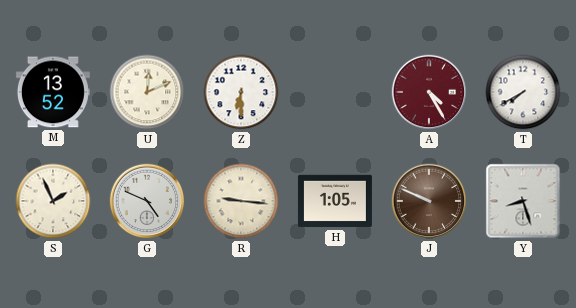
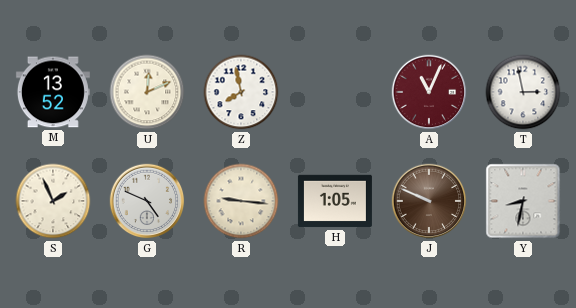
Z: 6:30 -> 7:58
A: 4:25 -> 11:04
T: 7:40 -> 2:58
Y: 8:27 -> 8:32
